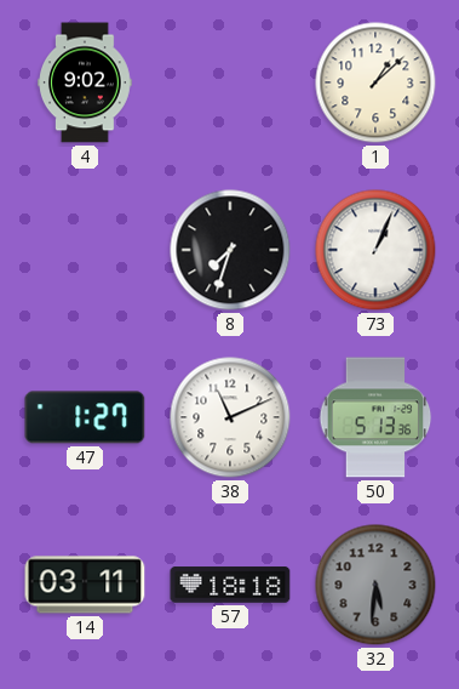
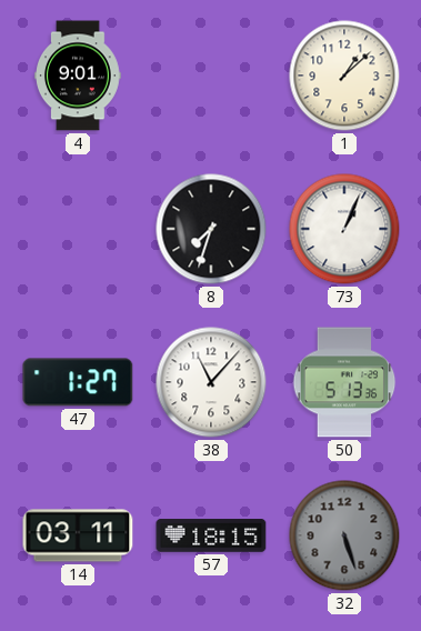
4: 9:02 -> 9:01
38: 11:11 -> 11:07
57: 18:18 -> 18:15
32: 5:31 -> 5:27
